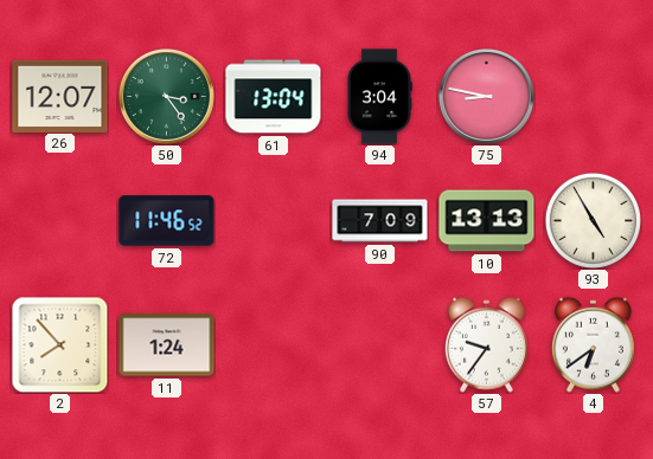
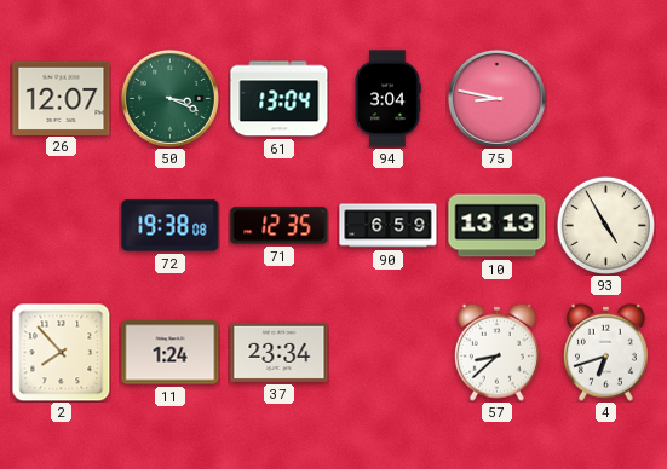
50: 3:24 -> 3:19
72: 11:46 -> 19:38
71: none -> 12:35
90: 7:09 -> 6:59
37: none -> 23:34
57: 9:36 -> 8:38
4: 6:39 -> 6:42
